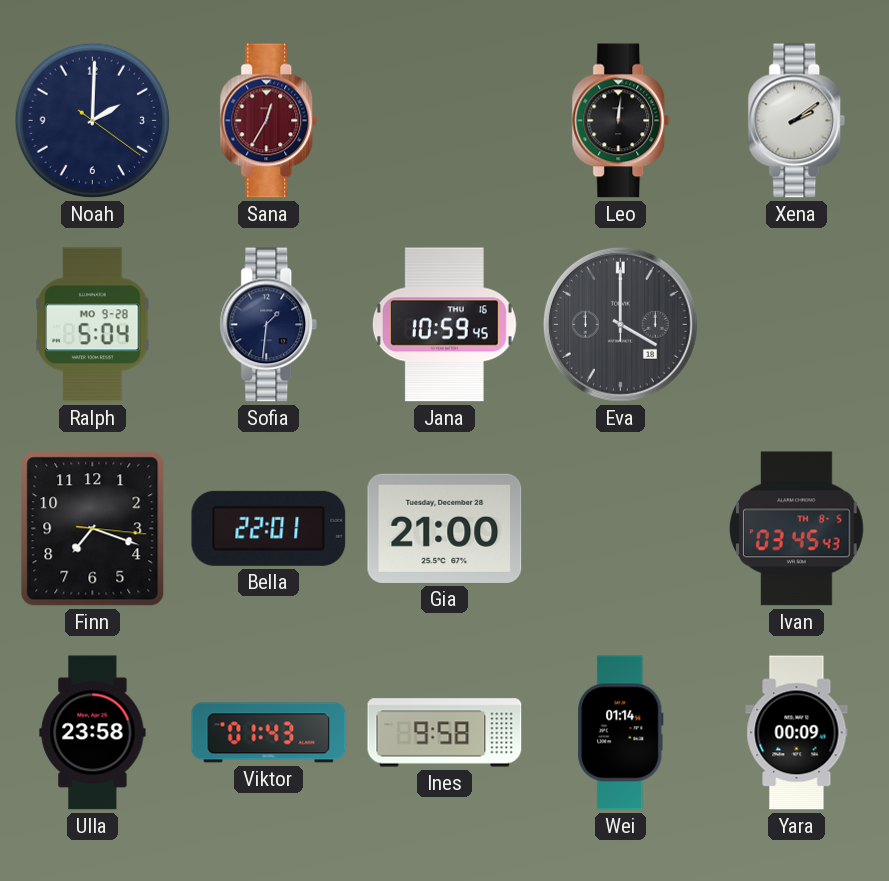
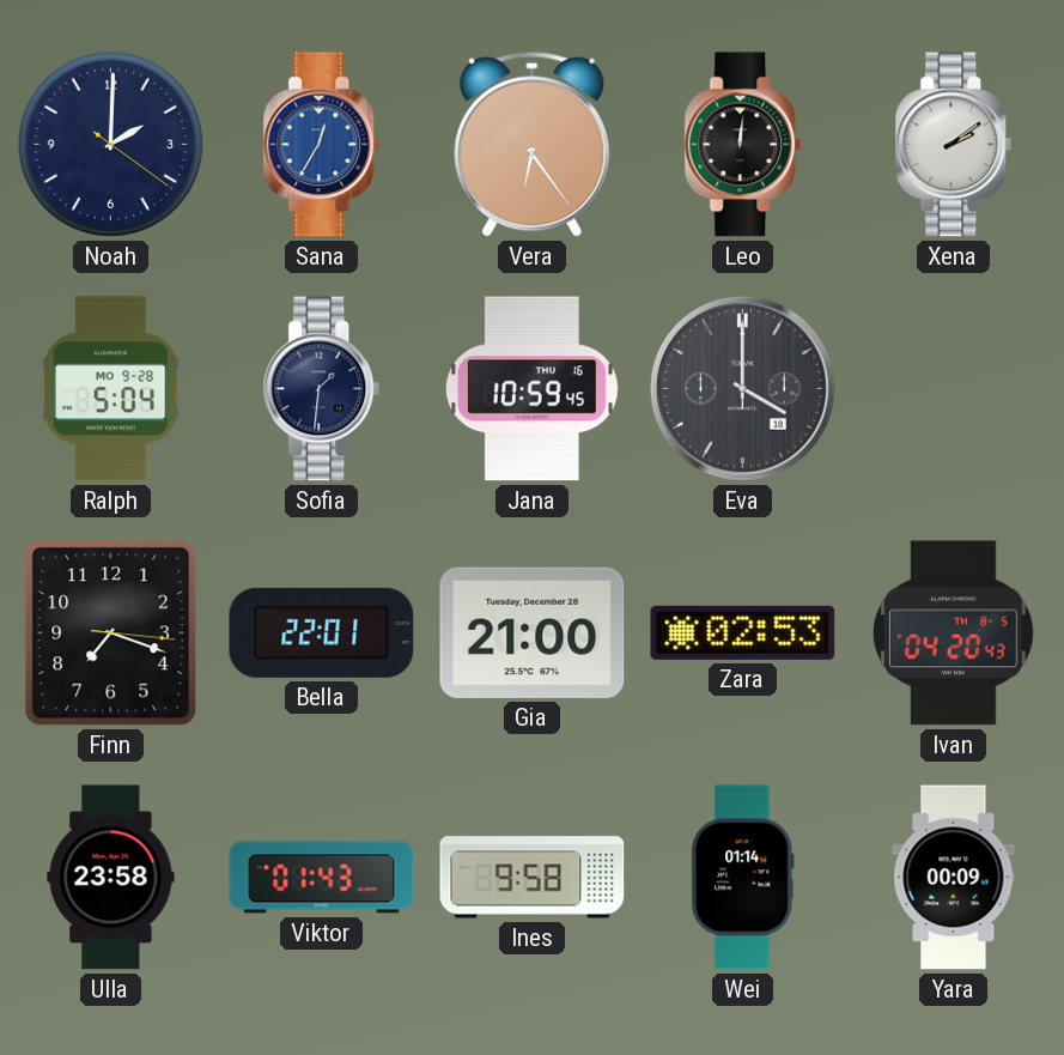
Sana dial: burgundy -> blue
Vera: none -> 6:24
Zara: none -> 02:53
Ivan: 03:45 -> 04:20
